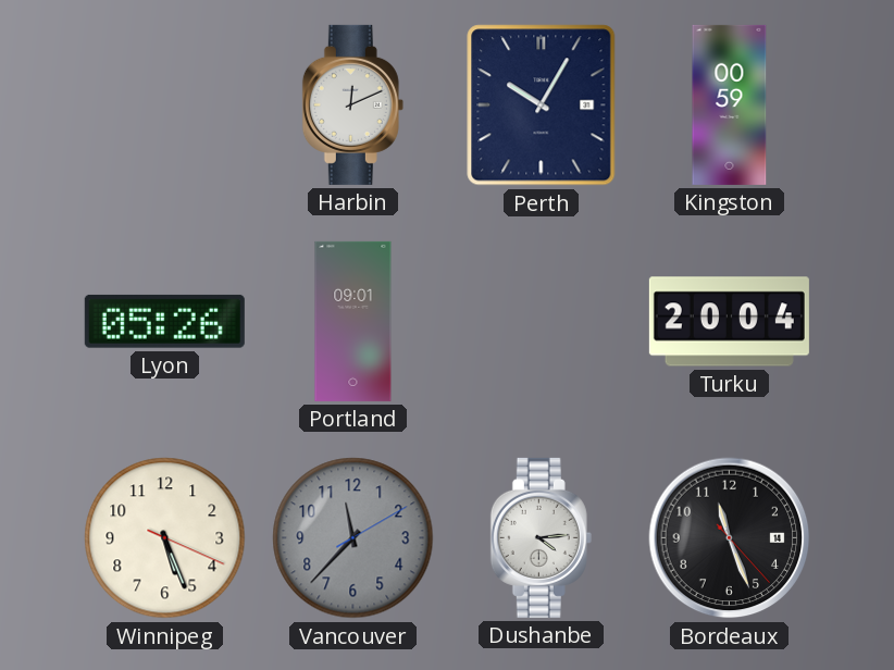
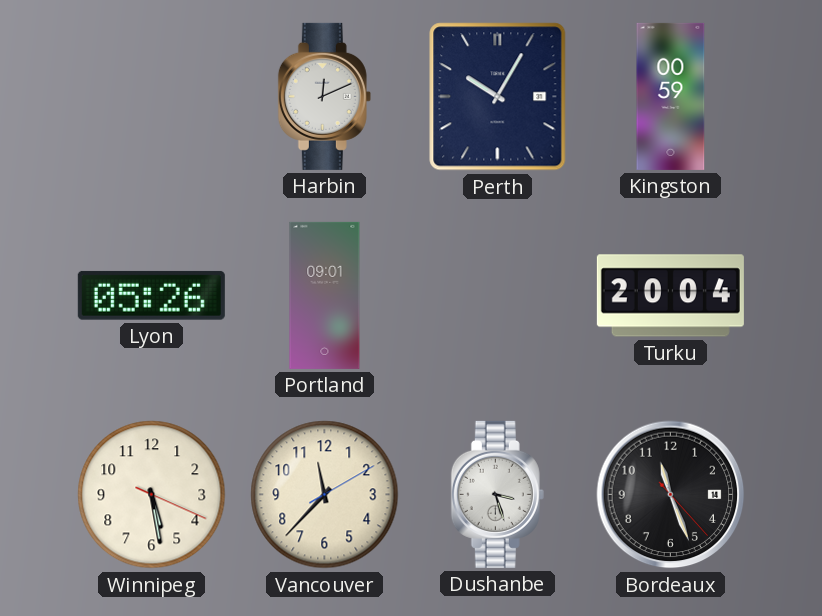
Winnipeg: 5:26 -> 5:28
Vancouver dial: grey -> cream
Dushanbe: 4:14 -> 3:27
